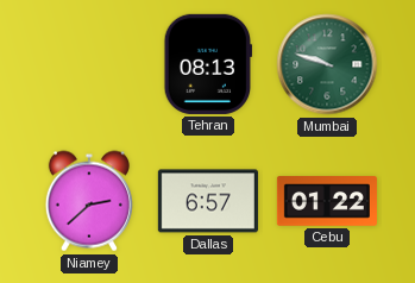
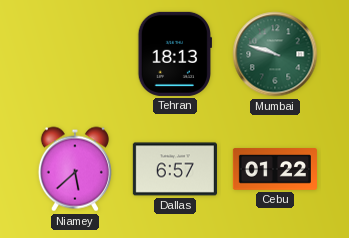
Tehran: 08:13 -> 18:13
Niamey: 2:38 -> 5:38
